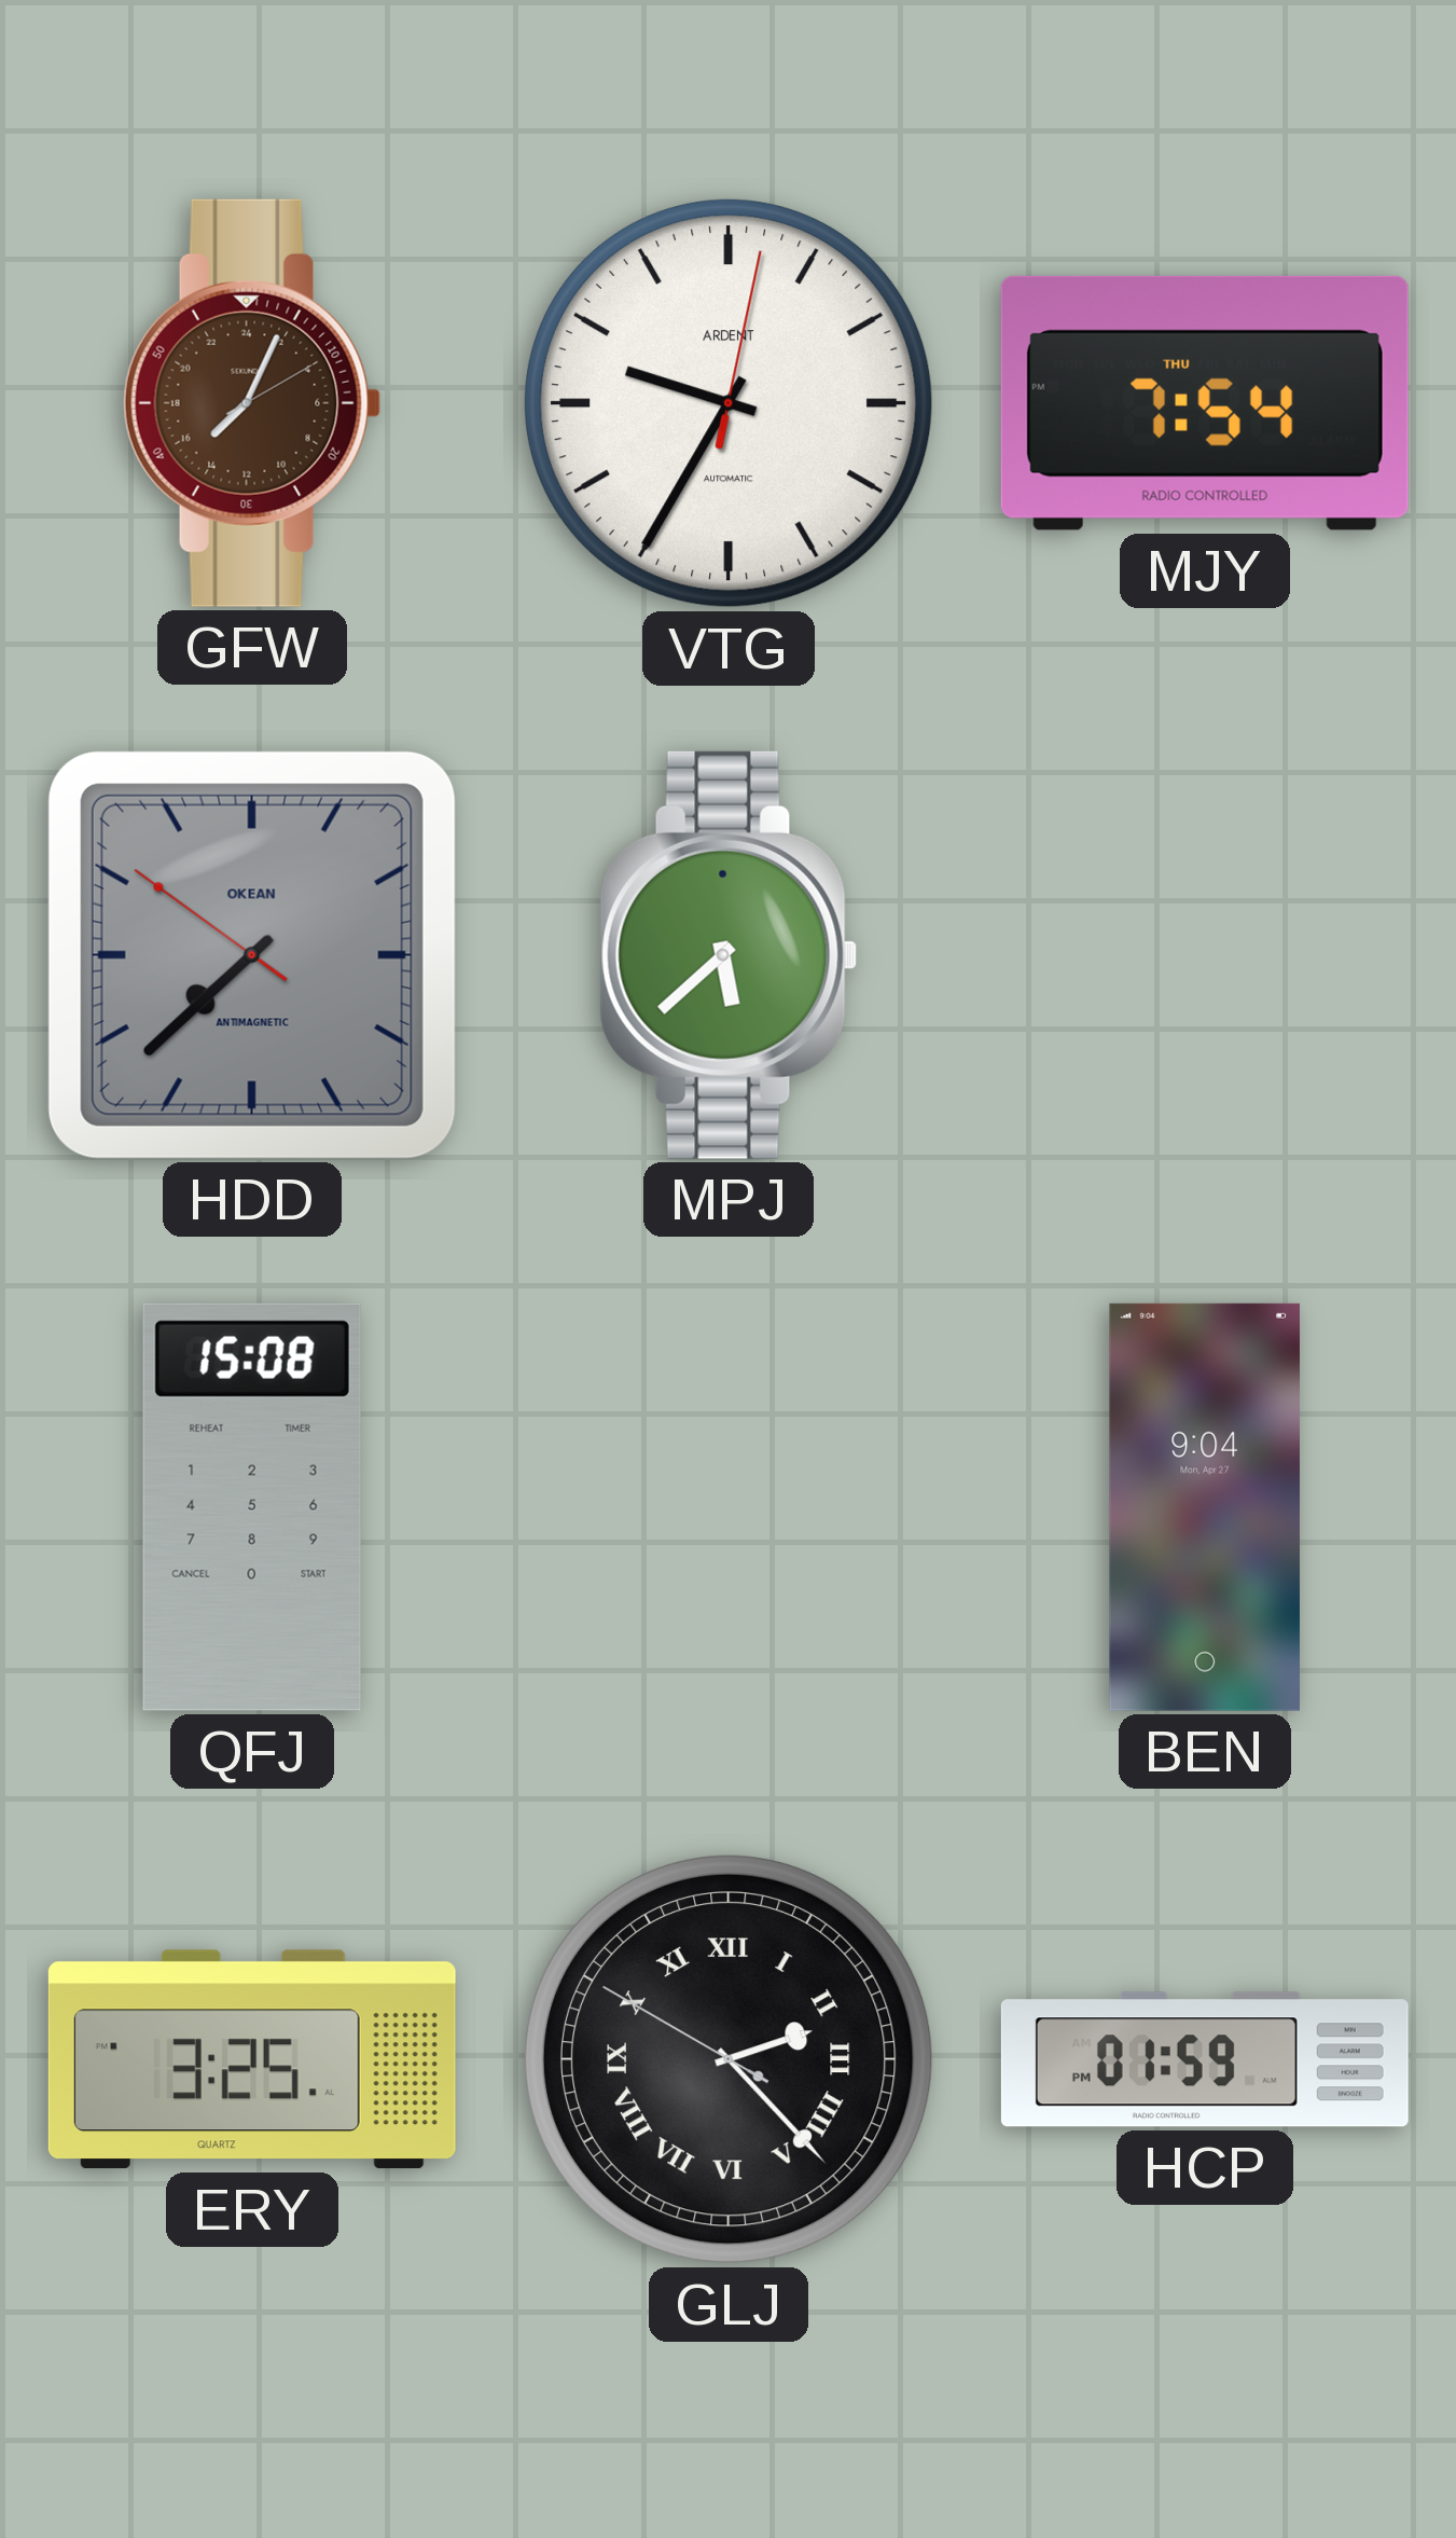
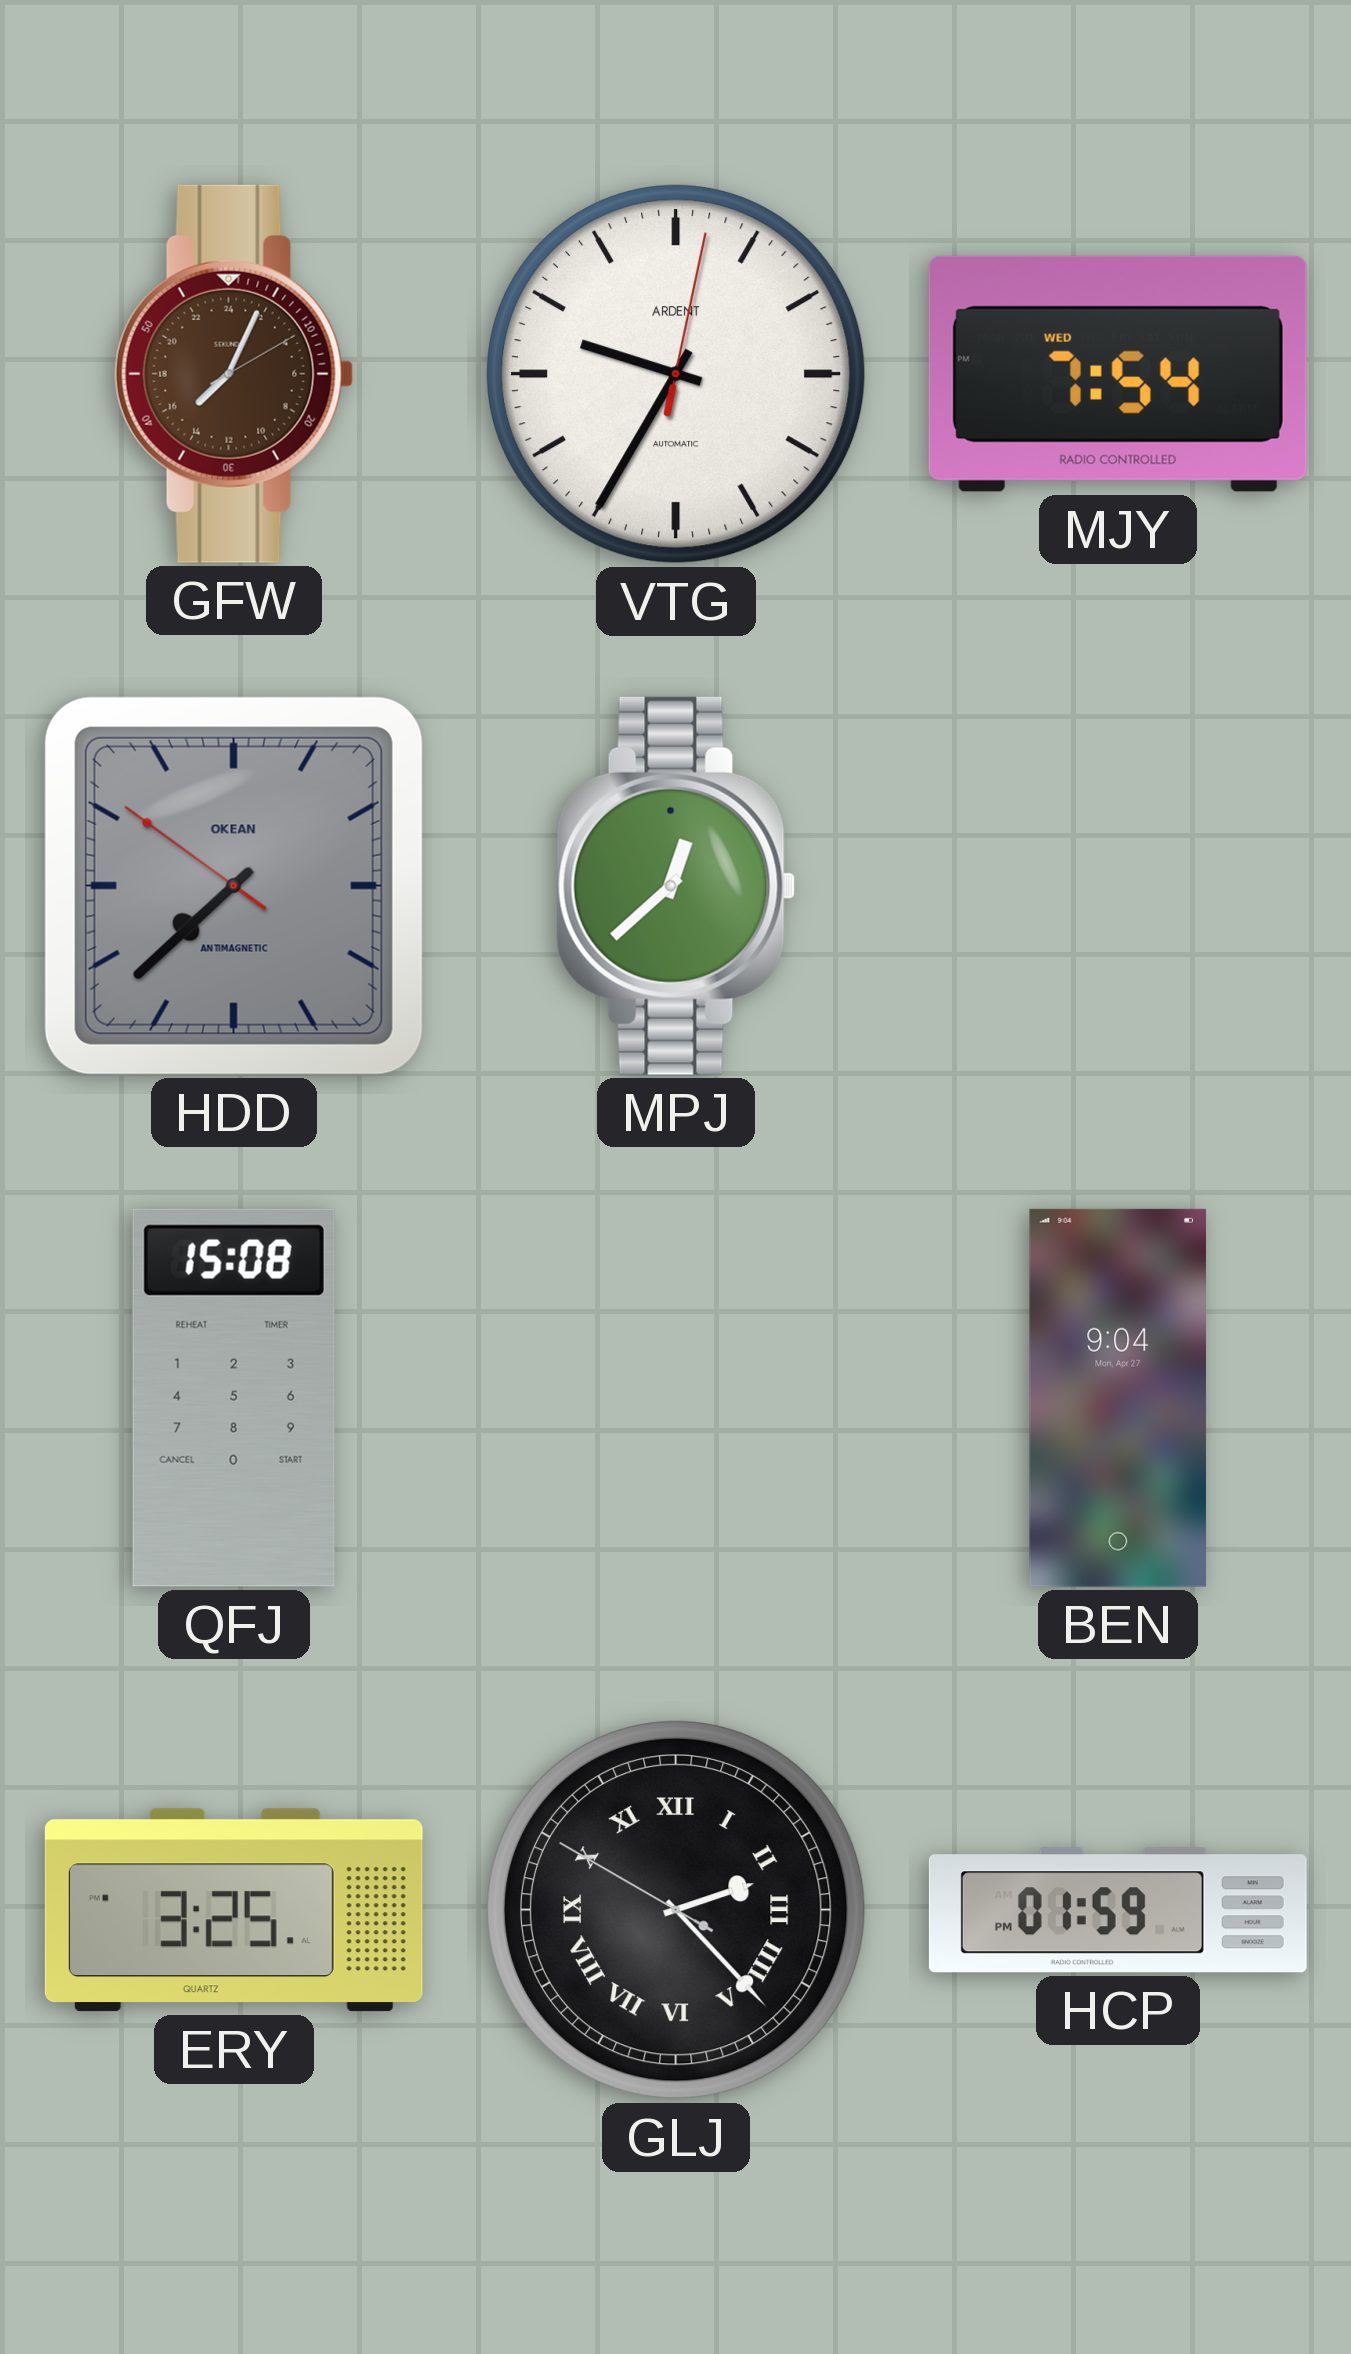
MJY date: THU -> WED
MPJ: 5:38 -> 12:38
